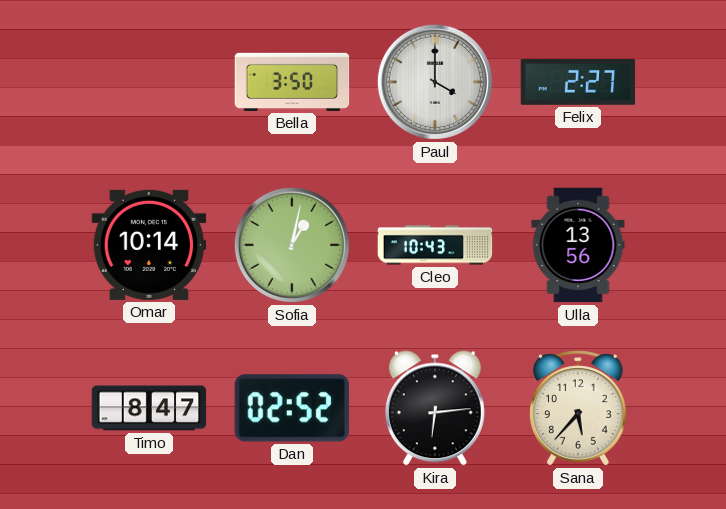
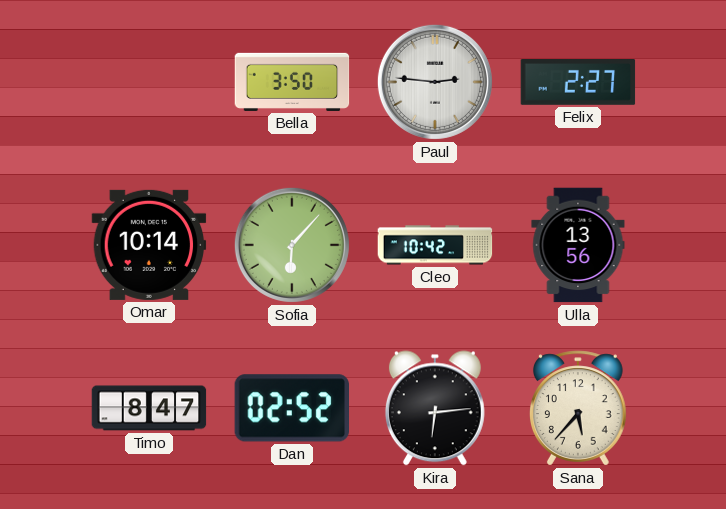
Paul: 4:00 -> 2:46
Sofia: 1:02 -> 6:07
Cleo: 10:43 -> 10:42
